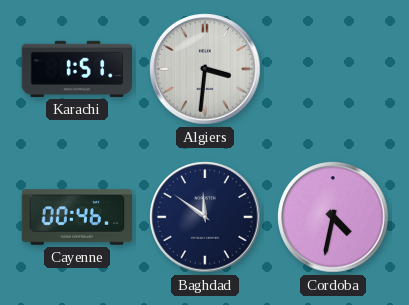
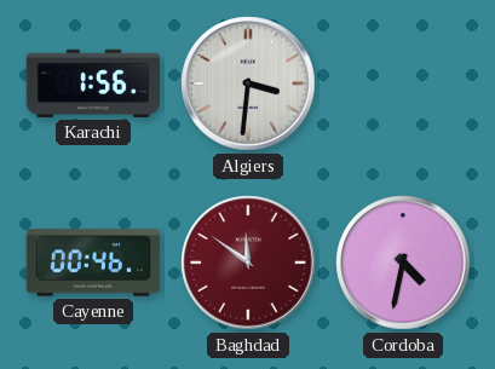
Karachi: 1:51 -> 1:56
Baghdad dial: navy -> burgundy
